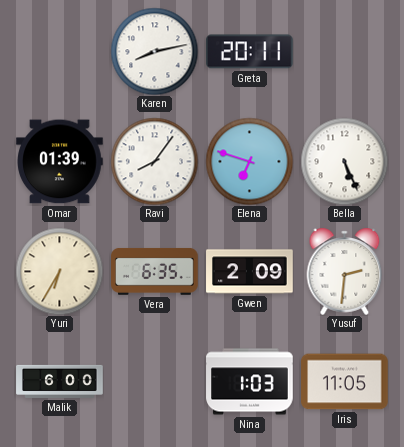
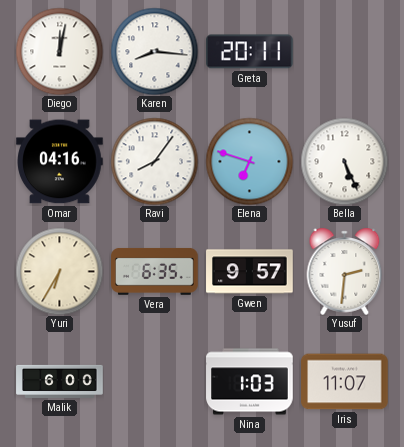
Diego: none -> 12:02
Karen: 8:13 -> 8:16
Omar: 01:39 -> 04:16
Gwen: 2:09 -> 9:57
Iris: 11:05 -> 11:07
